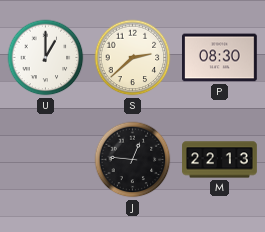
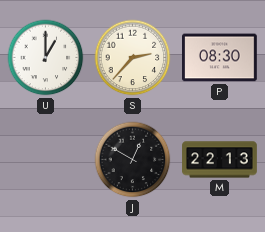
S: 2:38 -> 2:37
J: 12:46 -> 12:50
